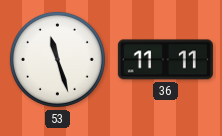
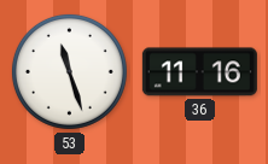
36: 11:11 -> 11:16
